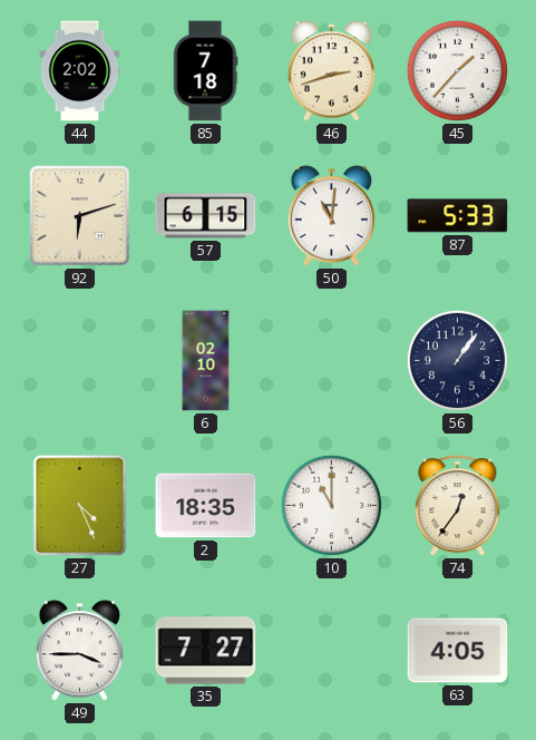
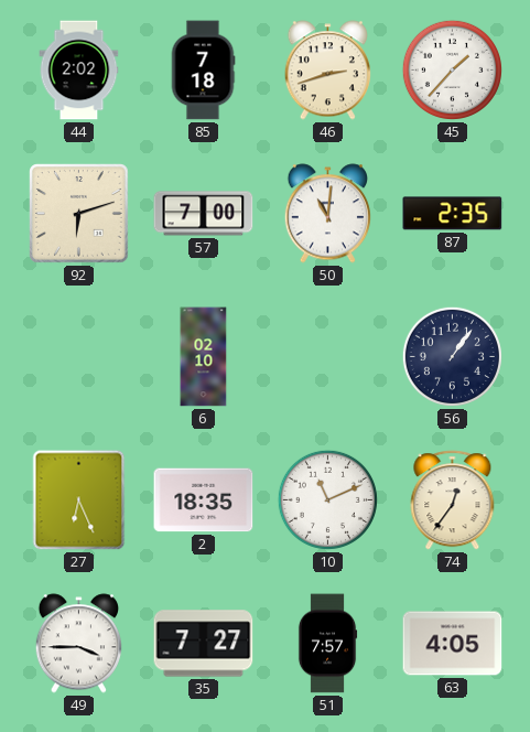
57: 6:15 -> 7:00
87: 5:33 -> 2:35
27: 4:26 -> 6:26
10: 11:00 -> 11:11
51: none -> 7:57
